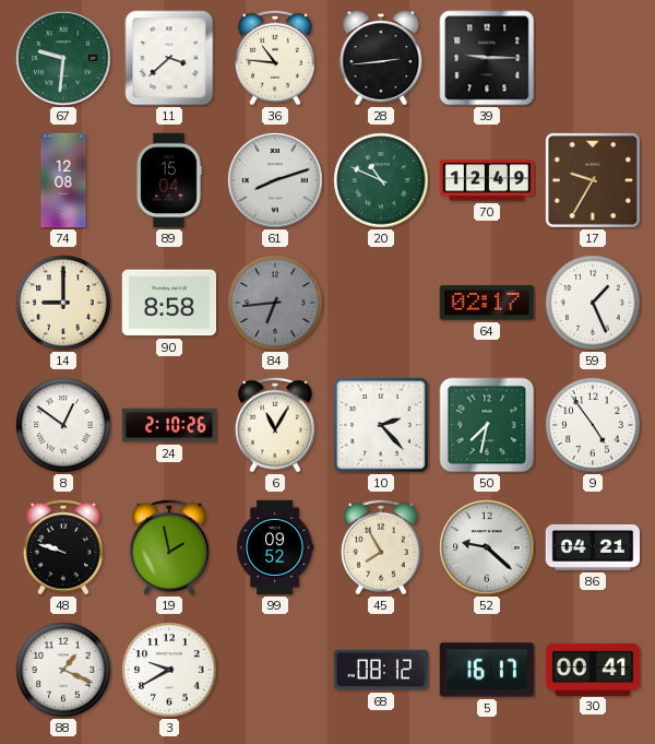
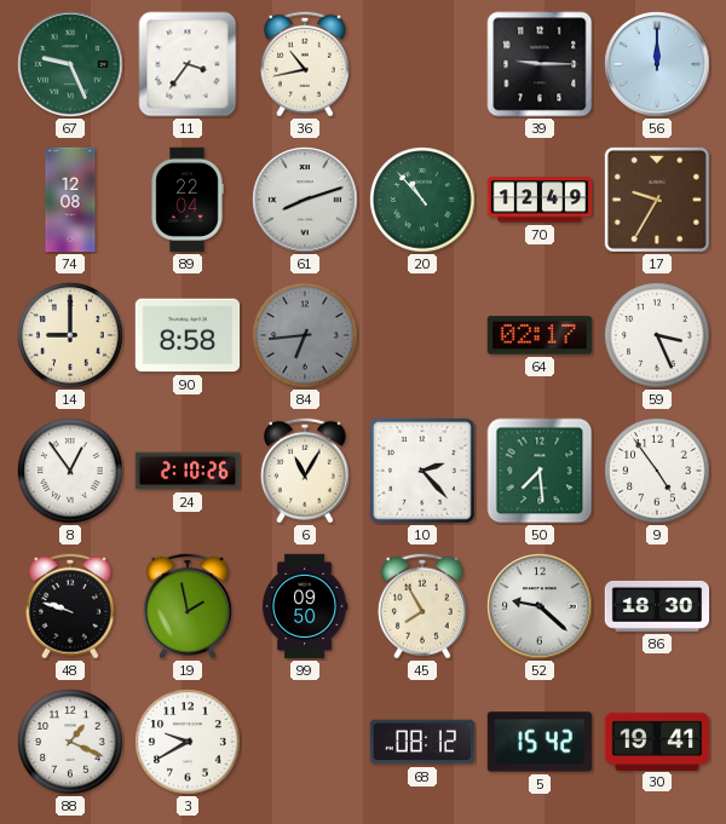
67: 9:31 -> 9:26
11: 3:38 -> 3:36
36: 10:46 -> 10:43
28: 2:44 -> none
56: none -> 12:00
89: 15:04 -> 22:04
20: 10:49 -> 10:53
59: 1:26 -> 3:26
8: 12:51 -> 12:54
50: 7:32 -> 7:29
99: 09:52 -> 09:50
86: 04:21 -> 18:30
5: 16:17 -> 15:42
30: 00:41 -> 19:41
